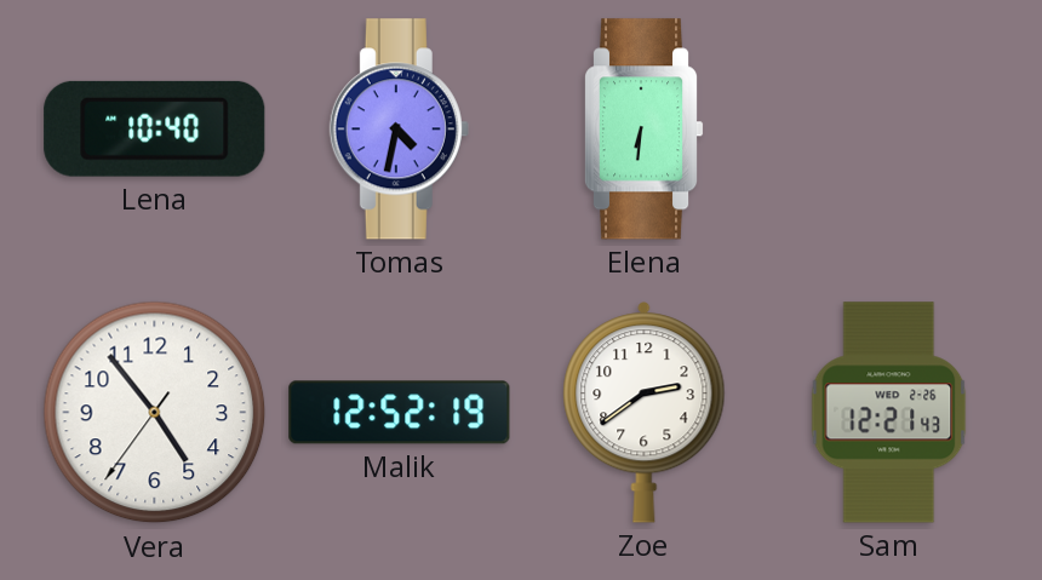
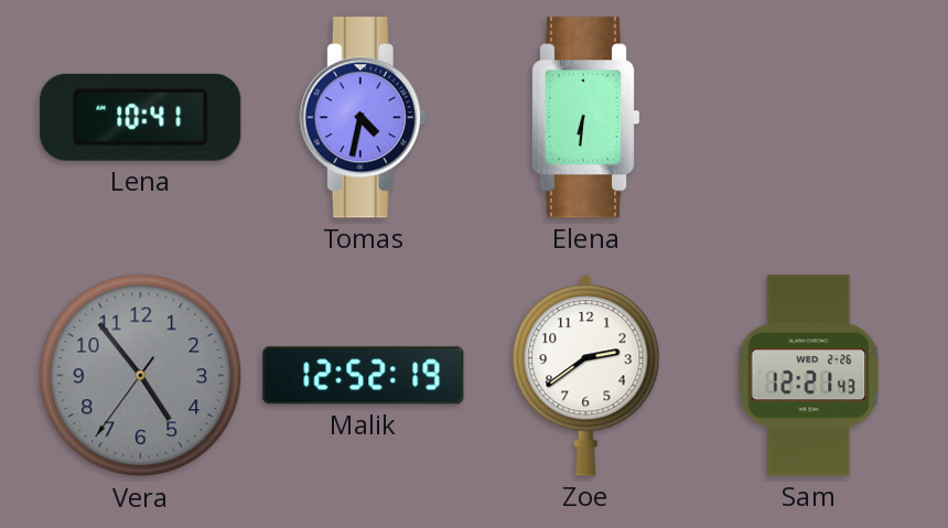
Lena: 10:40 -> 10:41
Vera dial: white -> grey
